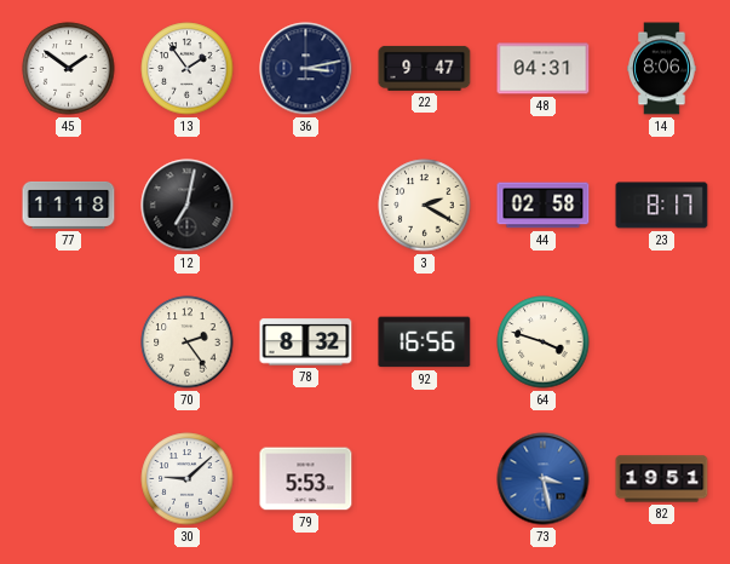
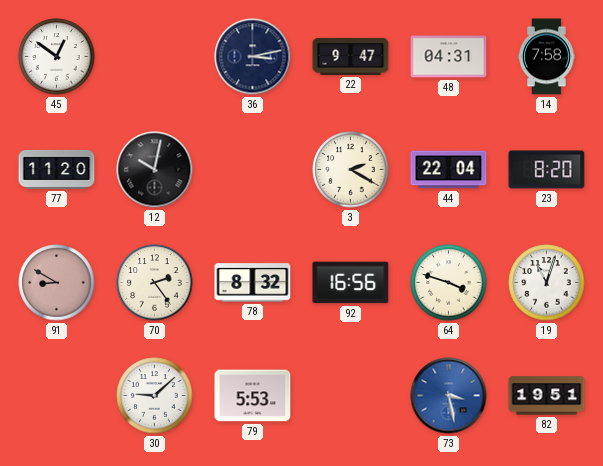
45: 1:51 -> 12:51
13: 1:54 -> none
14: 8:06 -> 7:58
77: 11:18 -> 11:20
12: 7:02 -> 10:02
44: 02:58 -> 22:04
23: 8:17 -> 8:20
91: none -> 8:50
19: none -> 11:03
